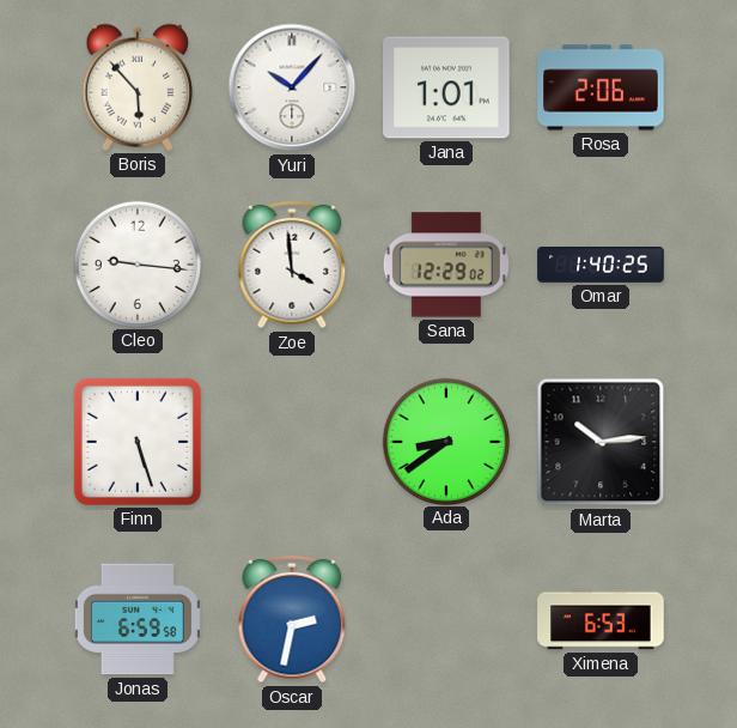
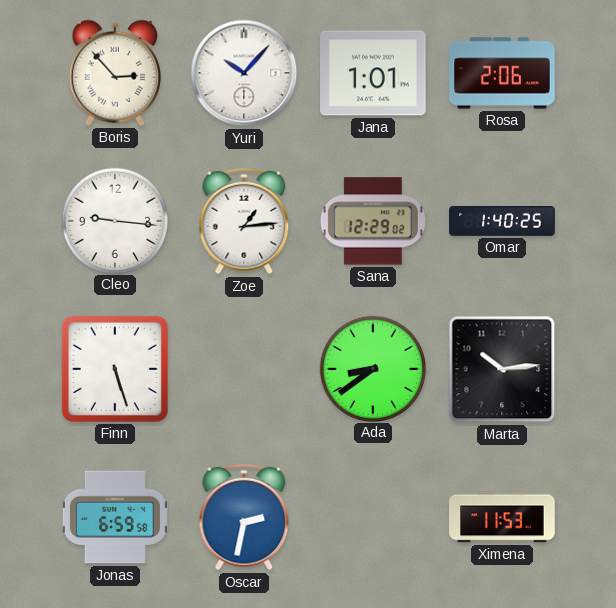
Boris: 5:53 -> 2:53
Zoe: 3:59 -> 1:14
Ximena: 6:53 -> 11:53
